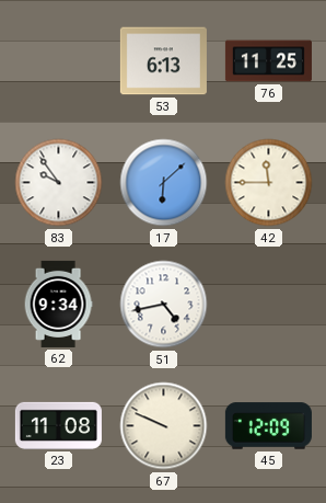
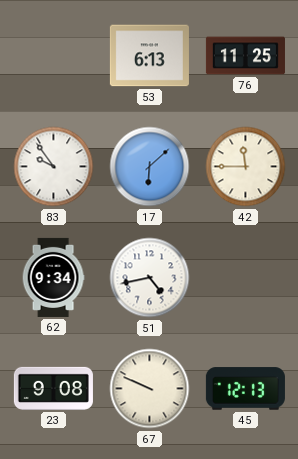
23: 11:08 -> 9:08
45: 12:09 -> 12:13
